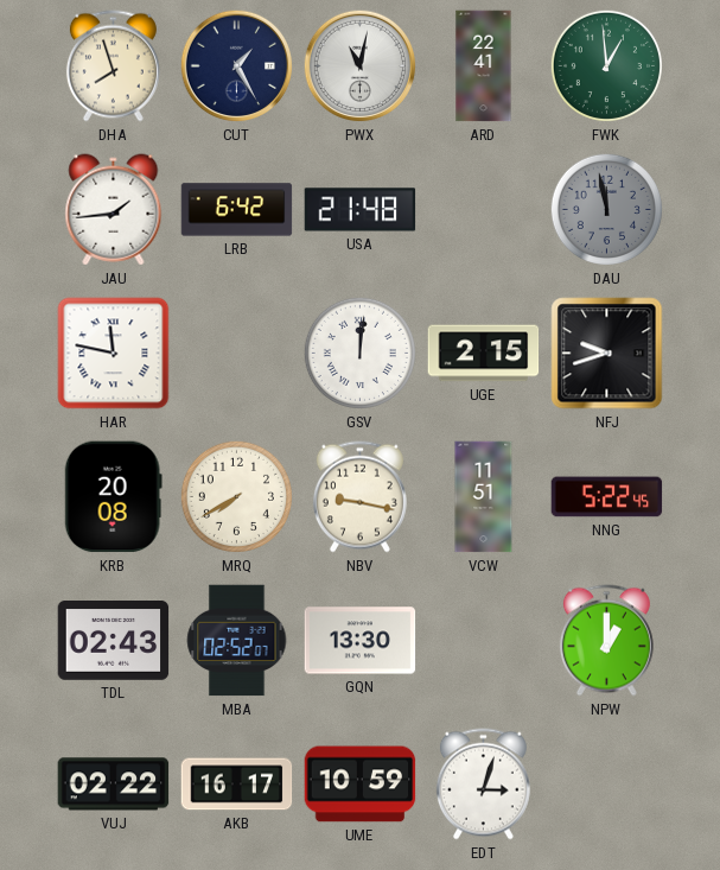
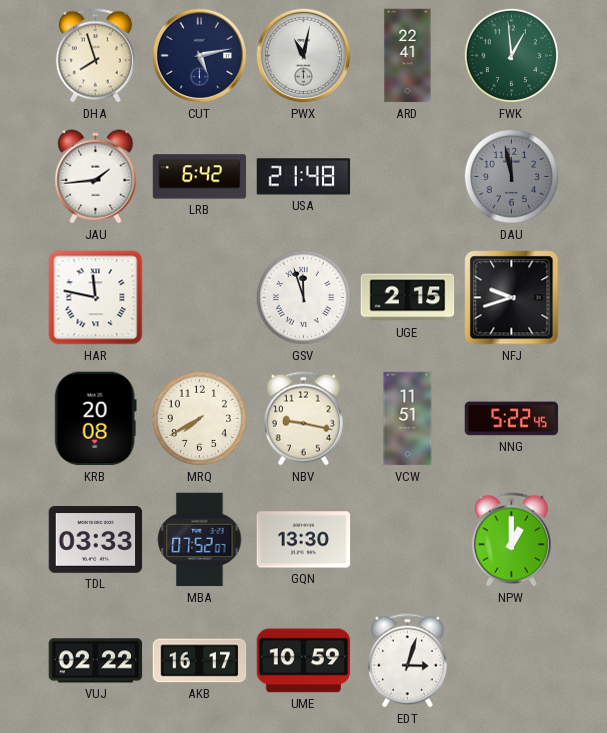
CUT: 1:25 -> 5:13
GSV: 12:01 -> 11:57
TDL: 02:43 -> 03:33
MBA: 02:52 -> 07:52
